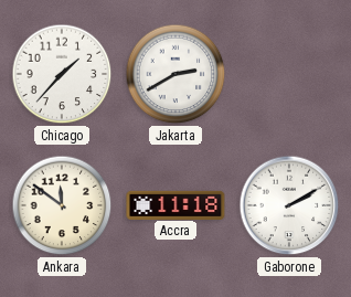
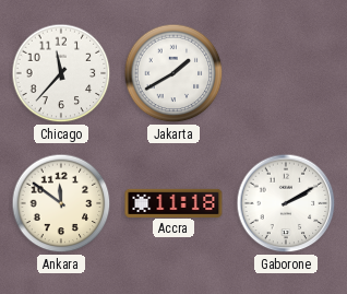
Chicago: 1:37 -> 11:37
Jakarta: 2:40 -> 1:40
